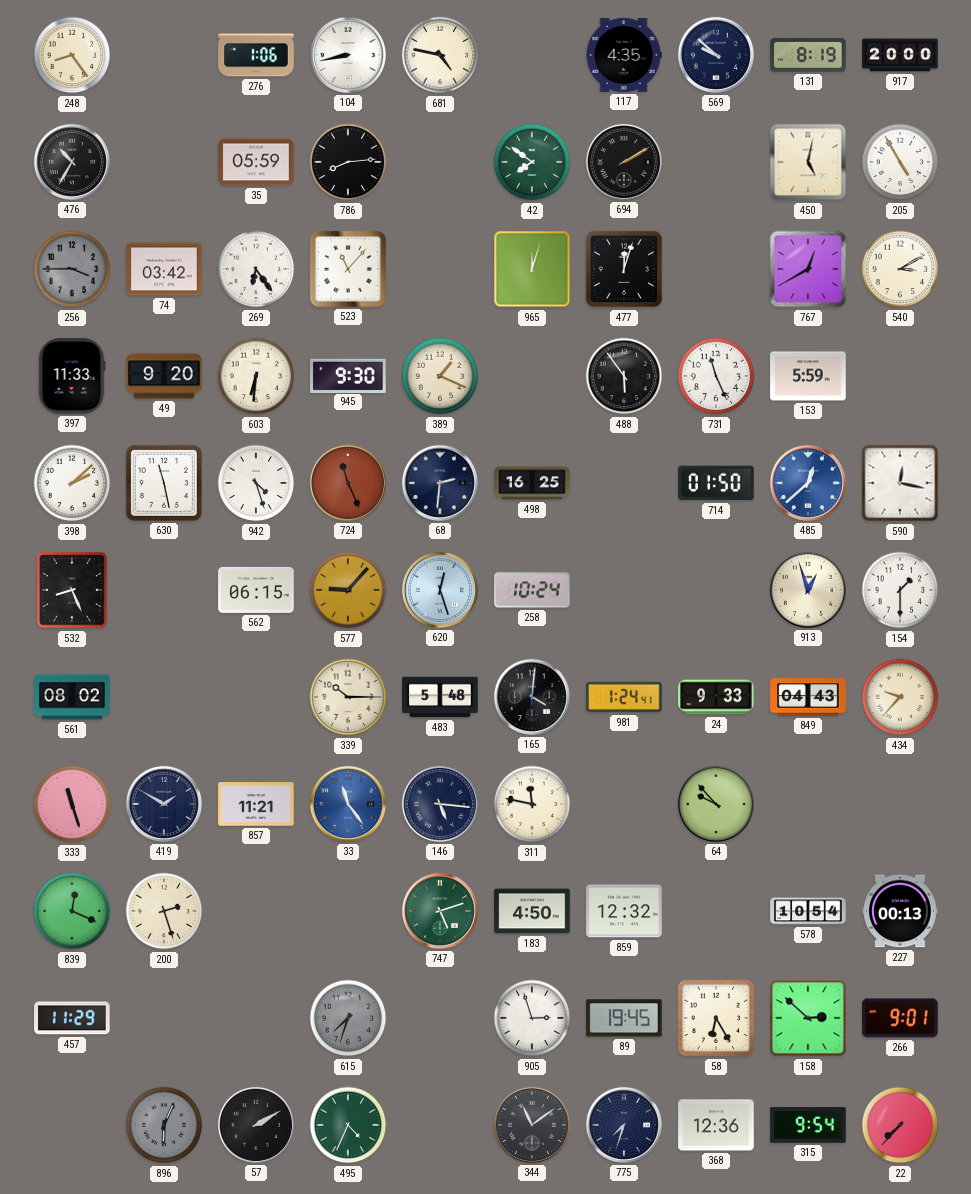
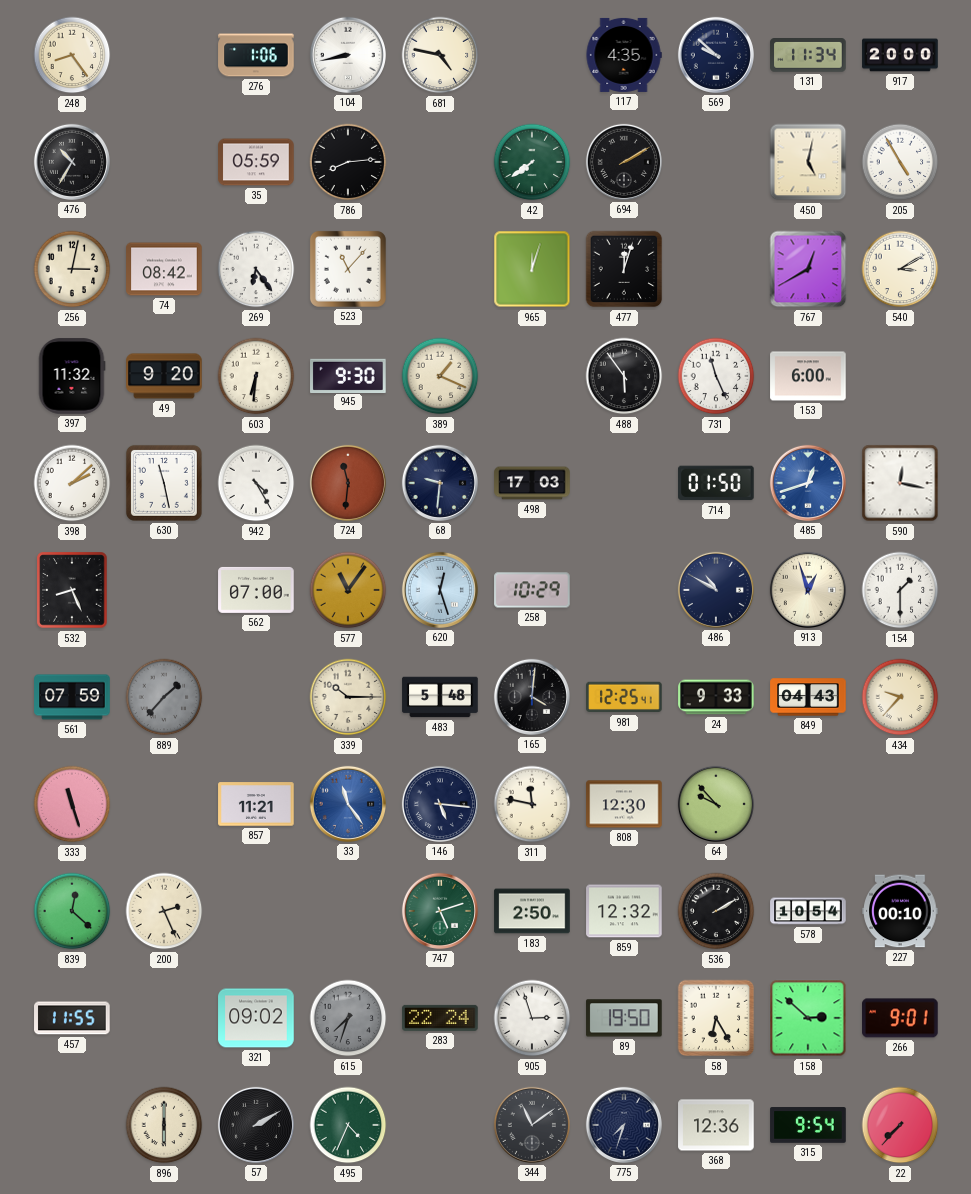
131: 8:19 -> 11:34
42: 7:51 -> 7:39
256: 3:45 -> 3:02
256 dial: grey -> cream
74: 03:42 -> 08:42
397: 11:33 -> 11:32
153: 5:59 -> 6:00
942: 4:27 -> 4:25
724: 11:26 -> 11:31
68: 2:31 -> 9:31
498: 16:25 -> 17:03
485: 12:38 -> 12:42
562: 06:15 -> 07:00
577: 9:07 -> 11:06
258: 10:24 -> 10:29
486: none -> 10:50
561: 08:02 -> 07:59
889: none -> 1:37
981: 1:24 -> 12:25
419: 1:50 -> none
808: none -> 12:30
839: 12:19 -> 12:22
200: 2:27 -> 2:26
183: 4:50 -> 2:50
536: none -> 2:10
227: 00:13 -> 00:10
457: 11:29 -> 11:55
321: none -> 09:02
283: none -> 22:24
89: 19:45 -> 19:50
896: 6:04 -> 6:00
896 dial: grey -> cream
